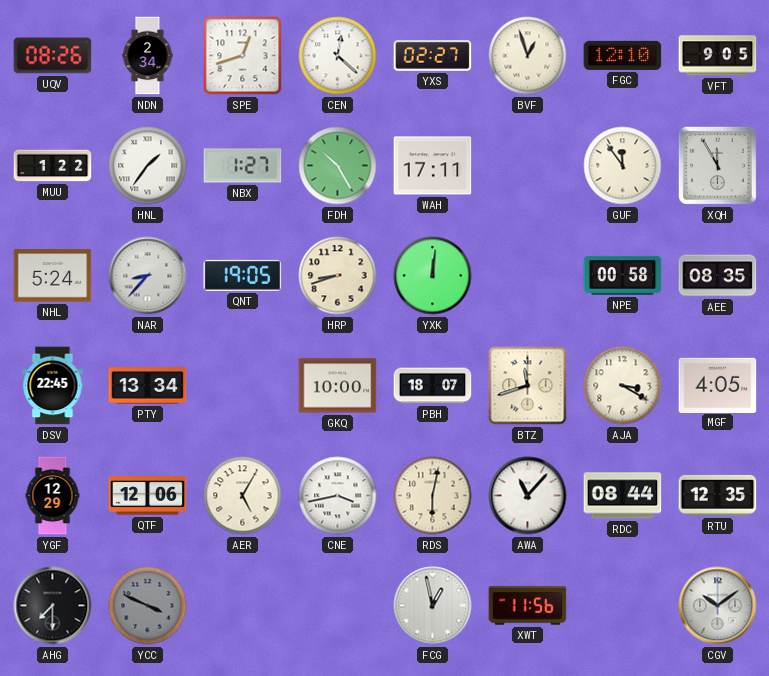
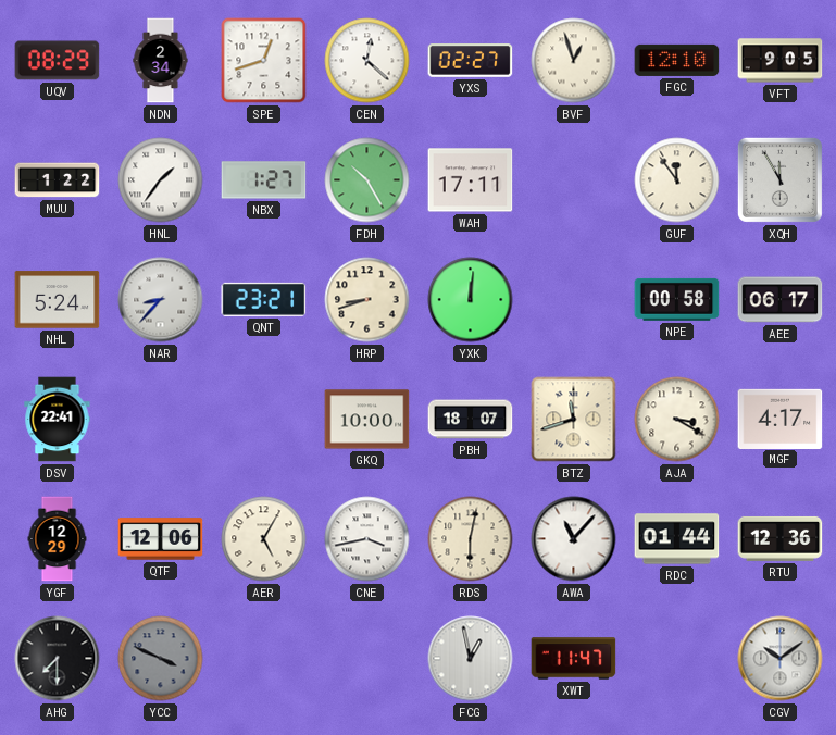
UQV: 08:26 -> 08:29
QNT: 19:05 -> 23:21
AEE: 08:35 -> 06:17
DSV: 22:45 -> 22:41
PTY: 13:34 -> none
MGF: 4:05 -> 4:17
RDC: 08:44 -> 01:44
RTU: 12:35 -> 12:36
XWT: 11:56 -> 11:47
